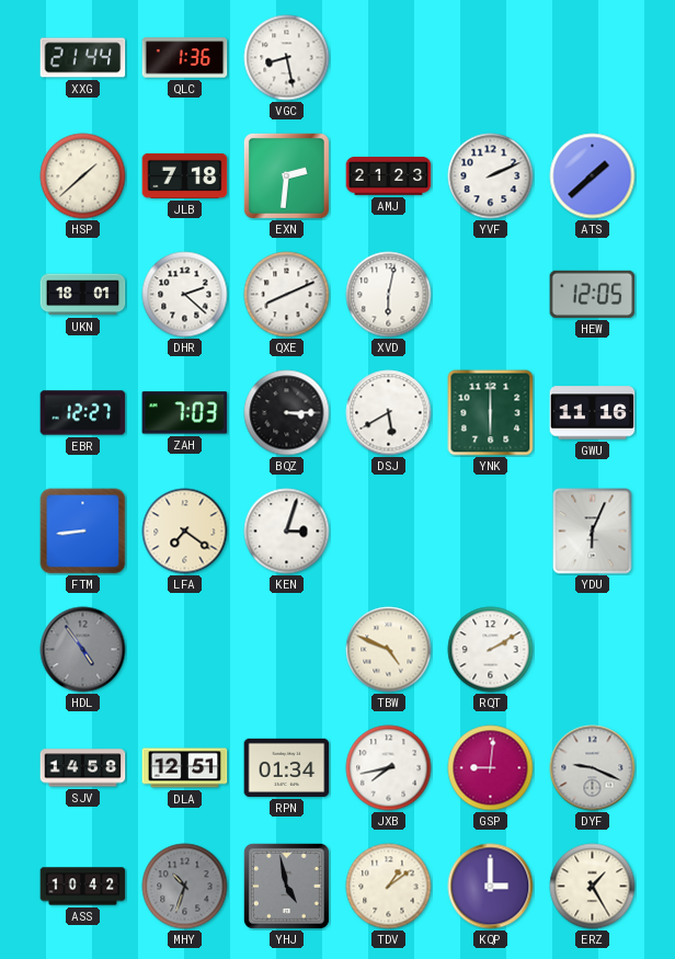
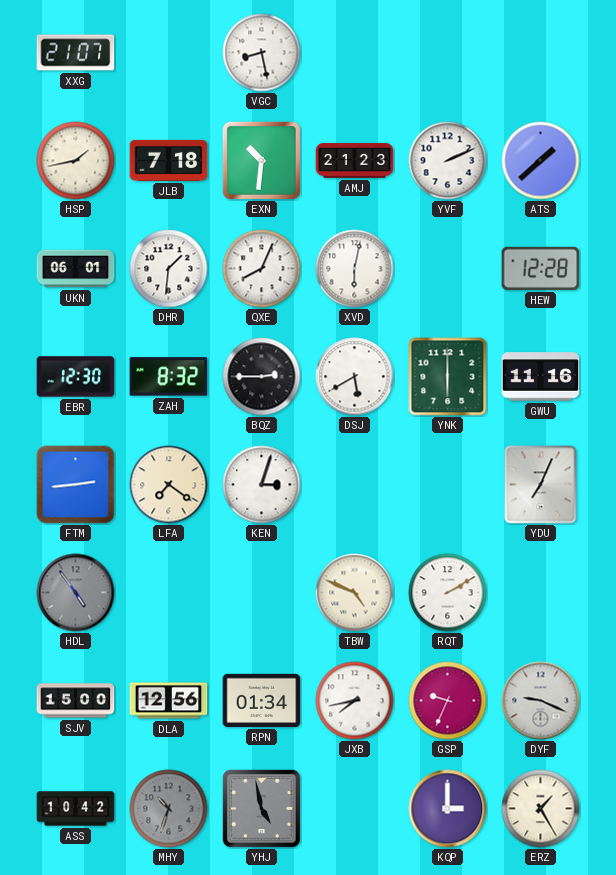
XXG: 21:44 -> 21:07
QLC: 1:36 -> none
HSP: 1:38 -> 1:43
EXN: 2:31 -> 10:31
UKN: 18:01 -> 06:01
DHR: 2:22 -> 1:31
QXE: 8:11 -> 8:04
HEW: 12:05 -> 12:28
EBR: 12:27 -> 12:30
ZAH: 7:03 -> 8:32
BQZ: 3:15 -> 2:45
FTM: 8:44 -> 2:44
YDU: 6:04 -> 7:04
SJV: 14:58 -> 15:00
DLA: 12:51 -> 12:56
GSP: 9:01 -> 9:34
TDV: 1:09 -> none
